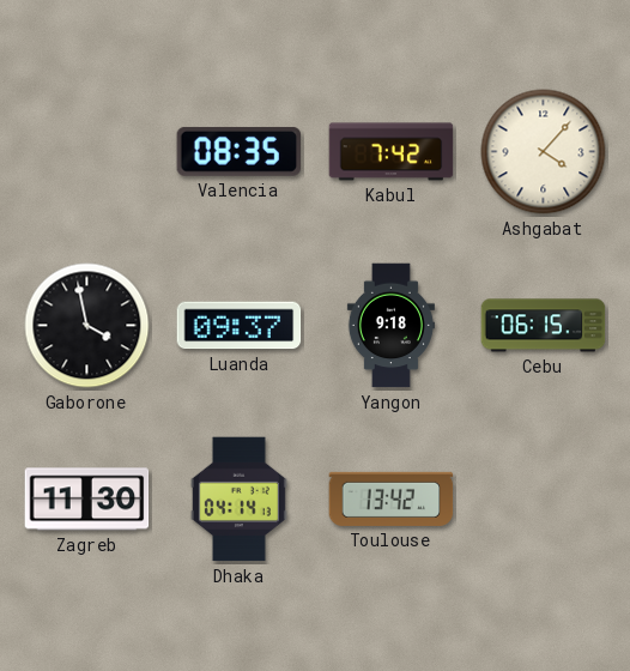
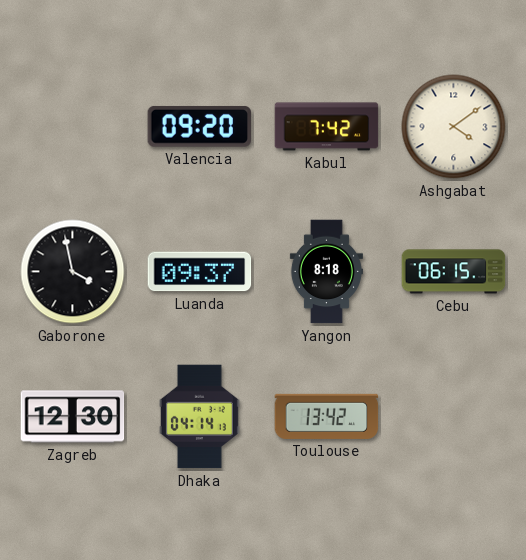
Valencia: 08:35 -> 09:20
Ashgabat: 4:07 -> 4:09
Yangon: 9:18 -> 8:18
Zagreb: 11:30 -> 12:30
